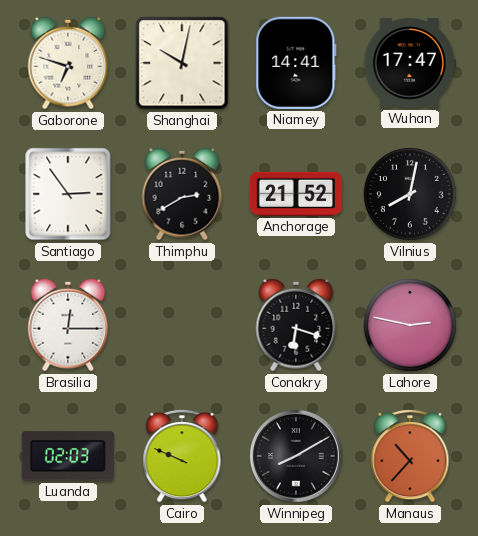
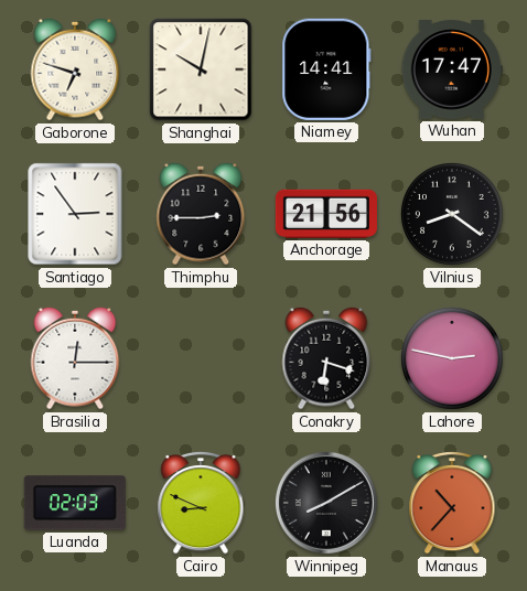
Thimphu: 2:40 -> 2:45
Anchorage: 21:52 -> 21:56
Vilnius: 8:02 -> 8:21
Cairo: 9:49 -> 8:49
